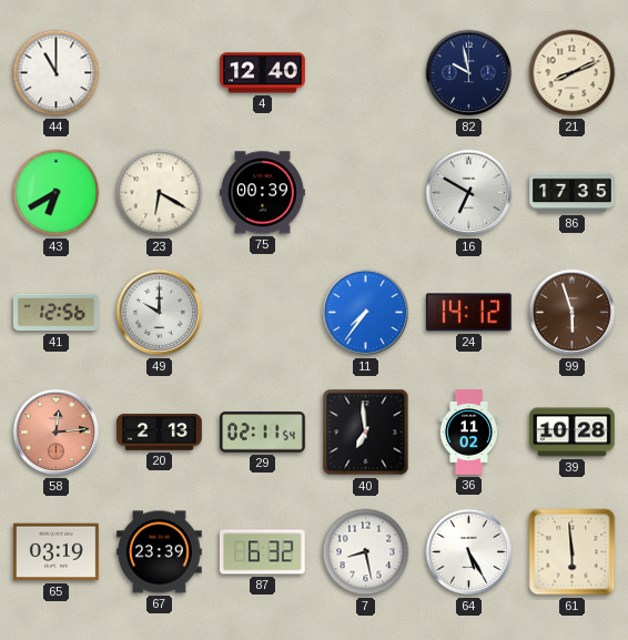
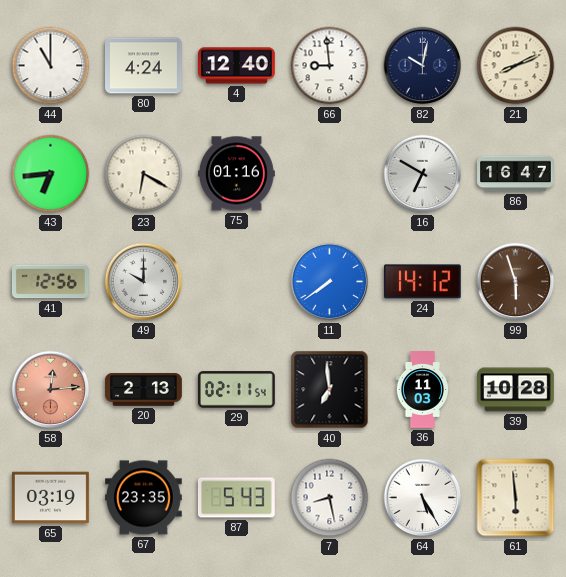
80: none -> 4:24
66: none -> 8:59
82: 9:58 -> 10:02
43: 6:40 -> 6:44
75: 00:39 -> 01:16
86: 17:35 -> 16:47
11: 7:36 -> 7:39
36: 11:02 -> 11:03
67: 23:39 -> 23:35
87: 6:32 -> 5:43
